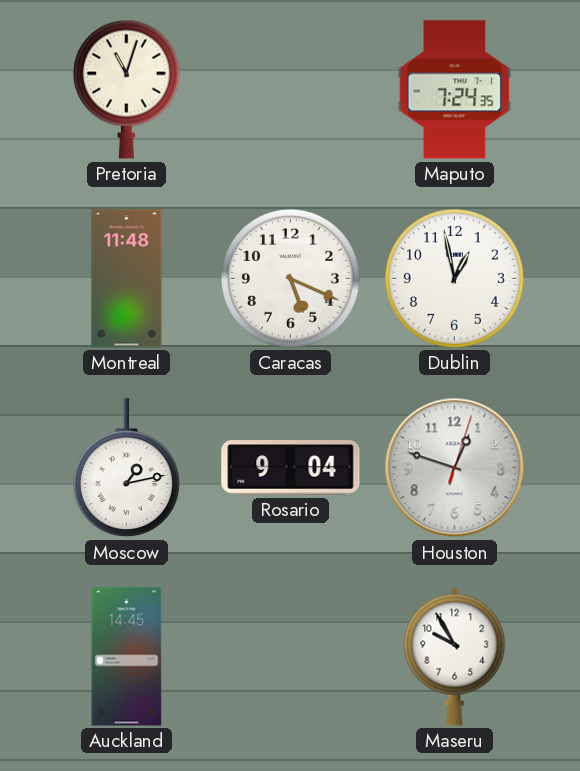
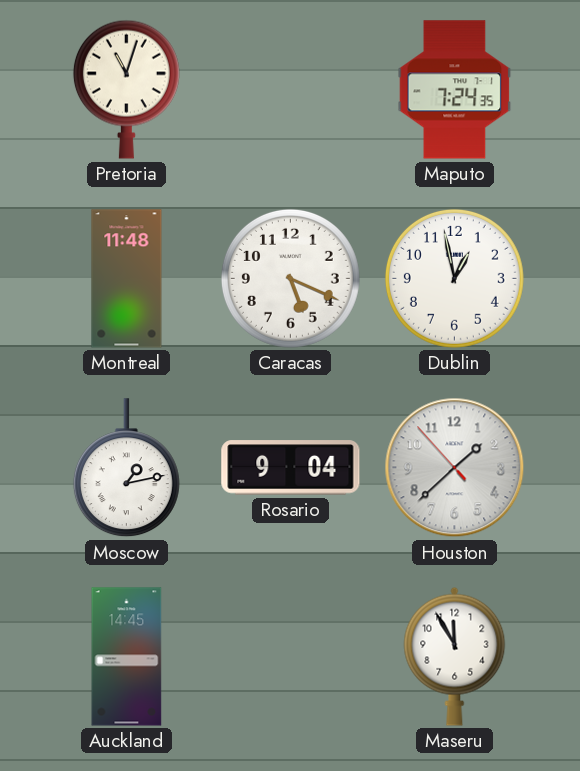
Houston: 12:48 -> 1:37
Maseru: 9:55 -> 11:55
